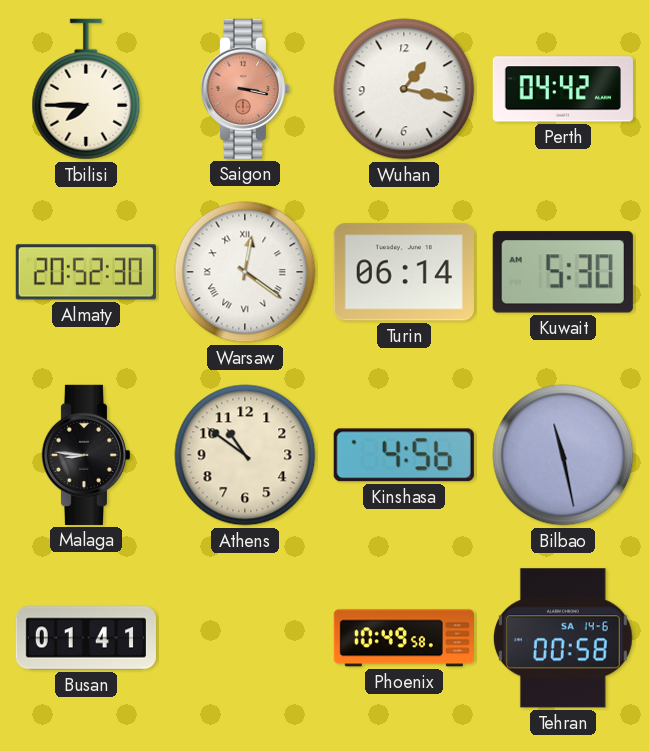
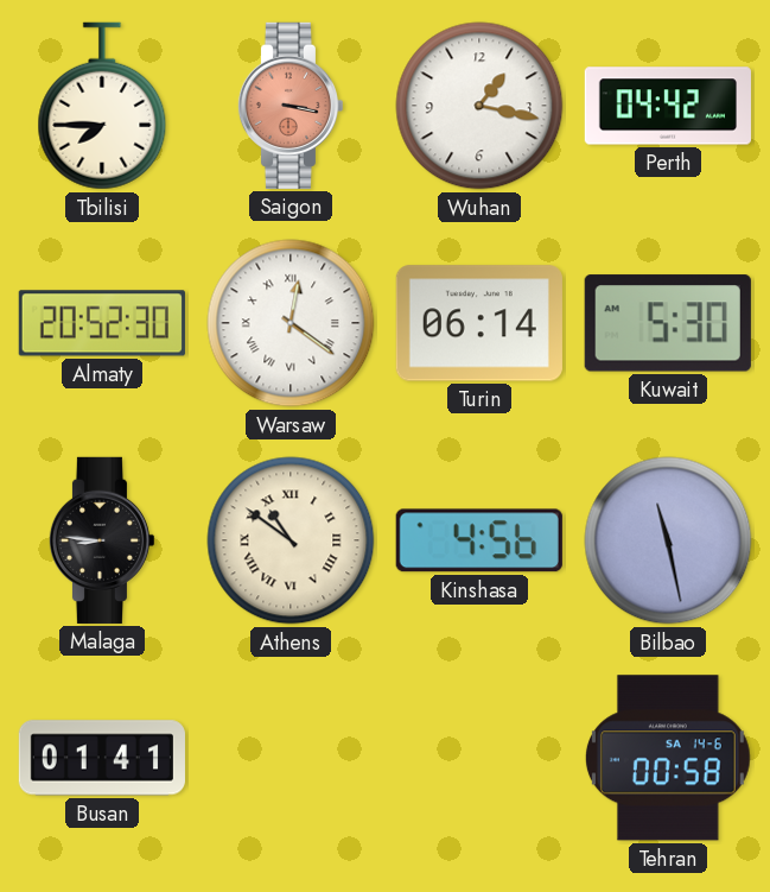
Athens numerals: Arabic -> Roman
Phoenix: 10:49 -> none
